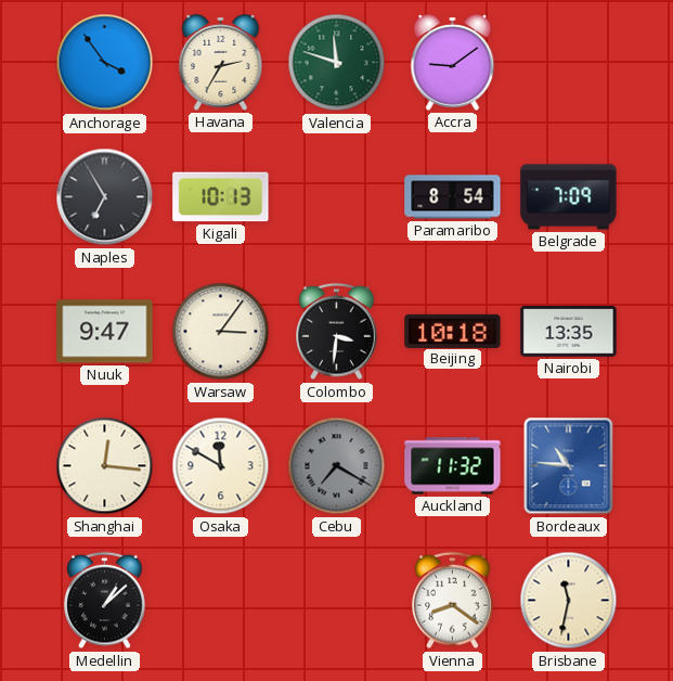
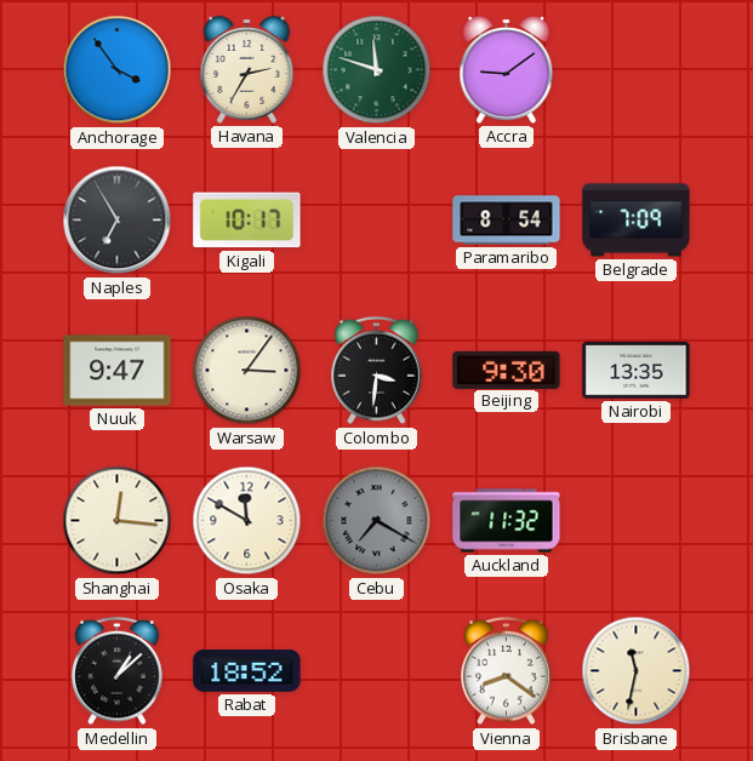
Kigali: 10:13 -> 10:17
Beijing: 10:18 -> 9:30
Bordeaux: 10:46 -> none
Rabat: none -> 18:52
